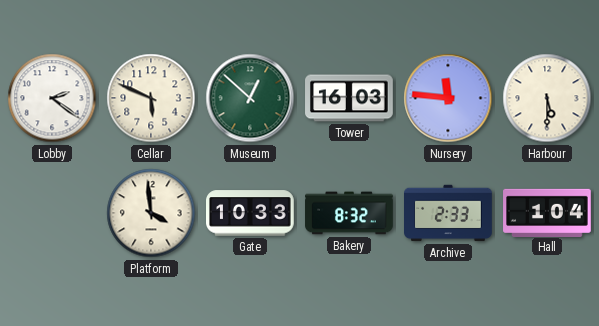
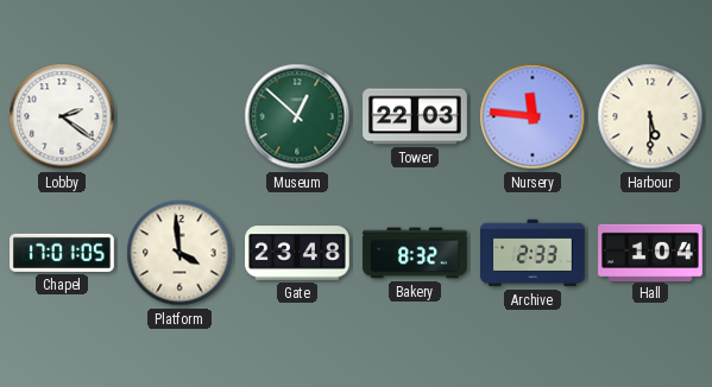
Cellar: 5:49 -> none
Tower: 16:03 -> 22:03
Chapel: none -> 17:01
Gate: 10:33 -> 23:48
